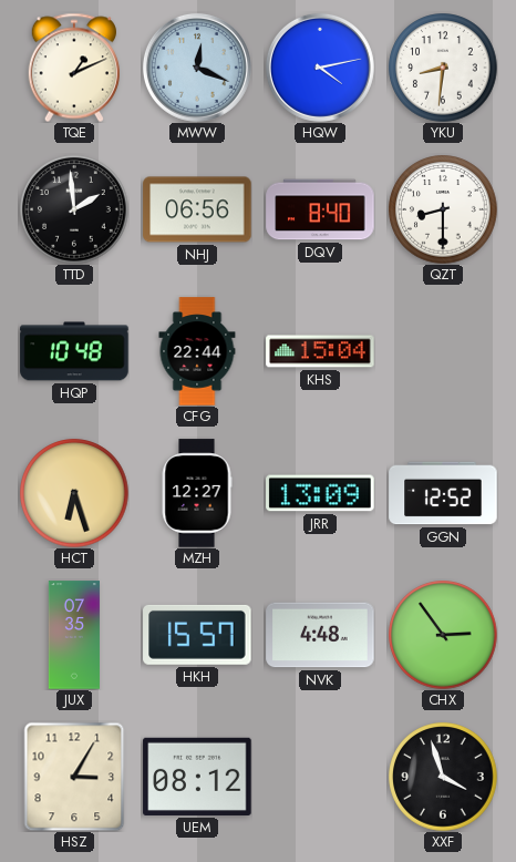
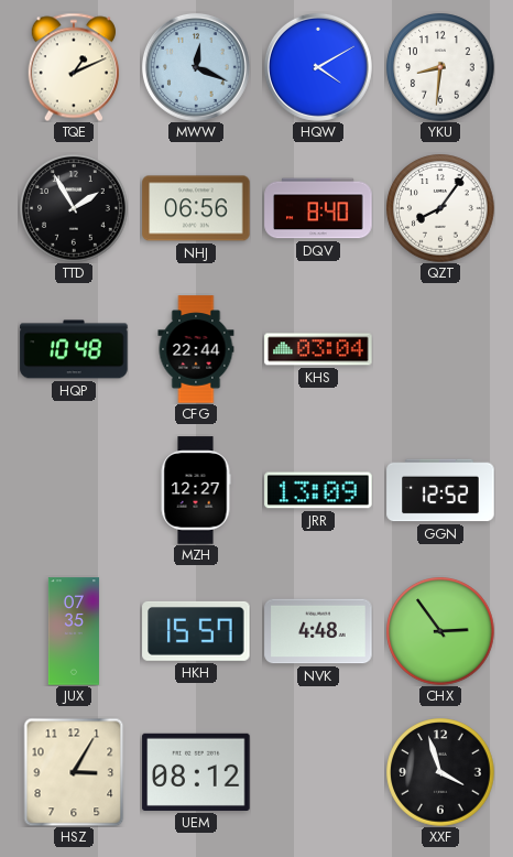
HQW: 4:13 -> 4:10
TTD: 1:59 -> 1:55
QZT: 8:30 -> 8:06
KHS: 15:04 -> 03:04
HCT: 6:27 -> none
